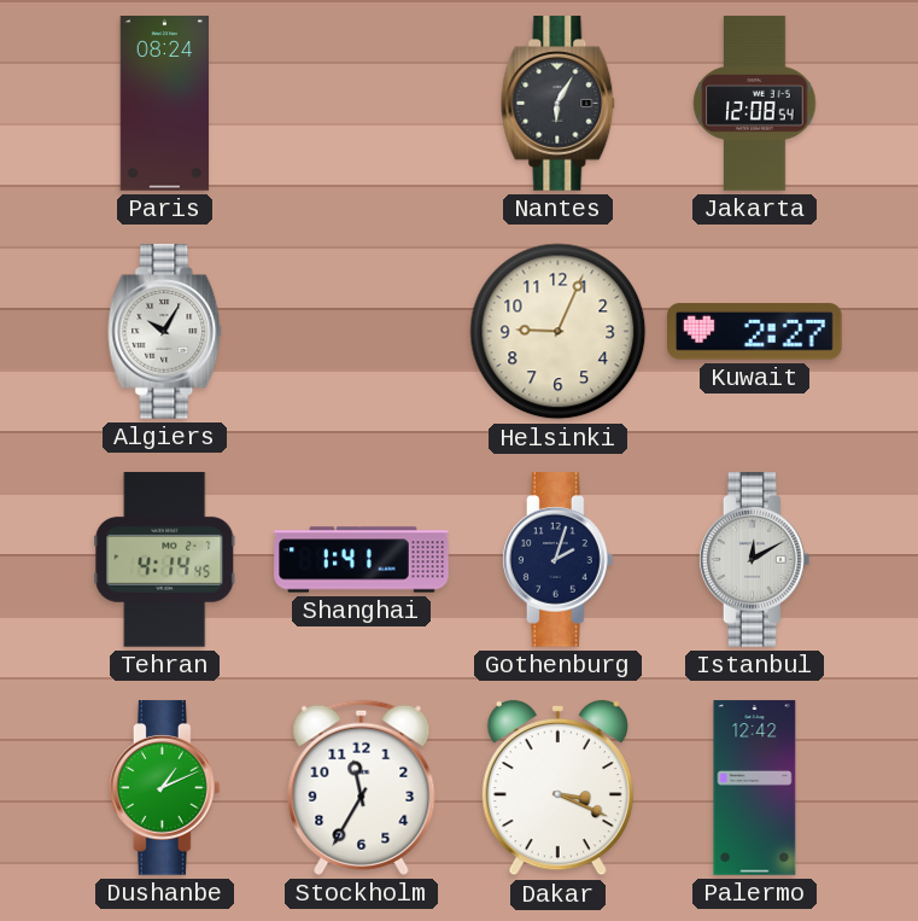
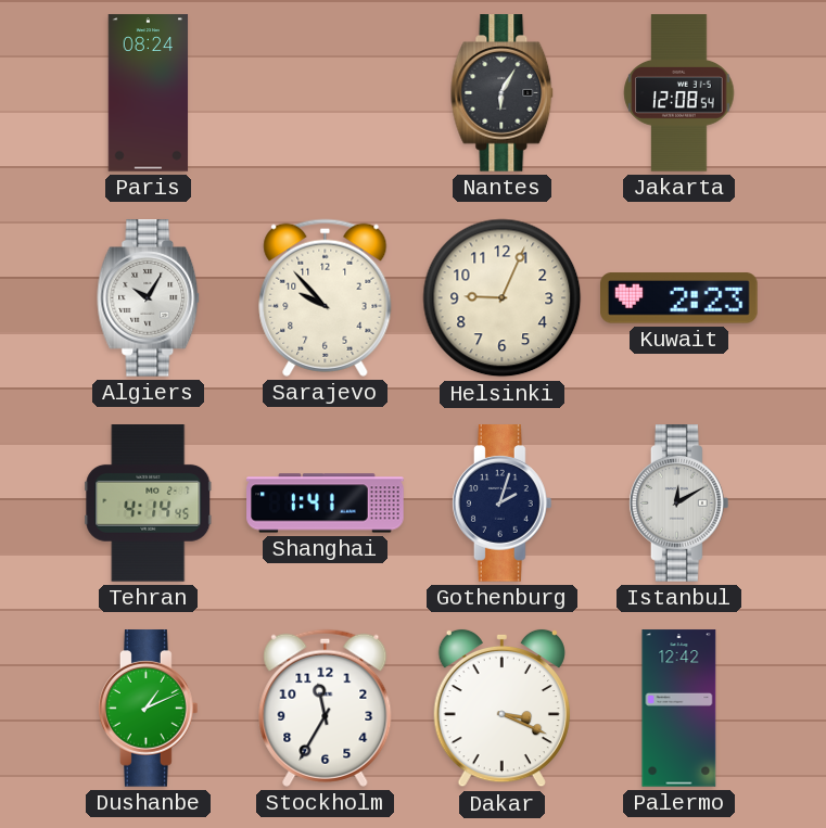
Sarajevo: none -> 9:53
Kuwait: 2:27 -> 2:23
